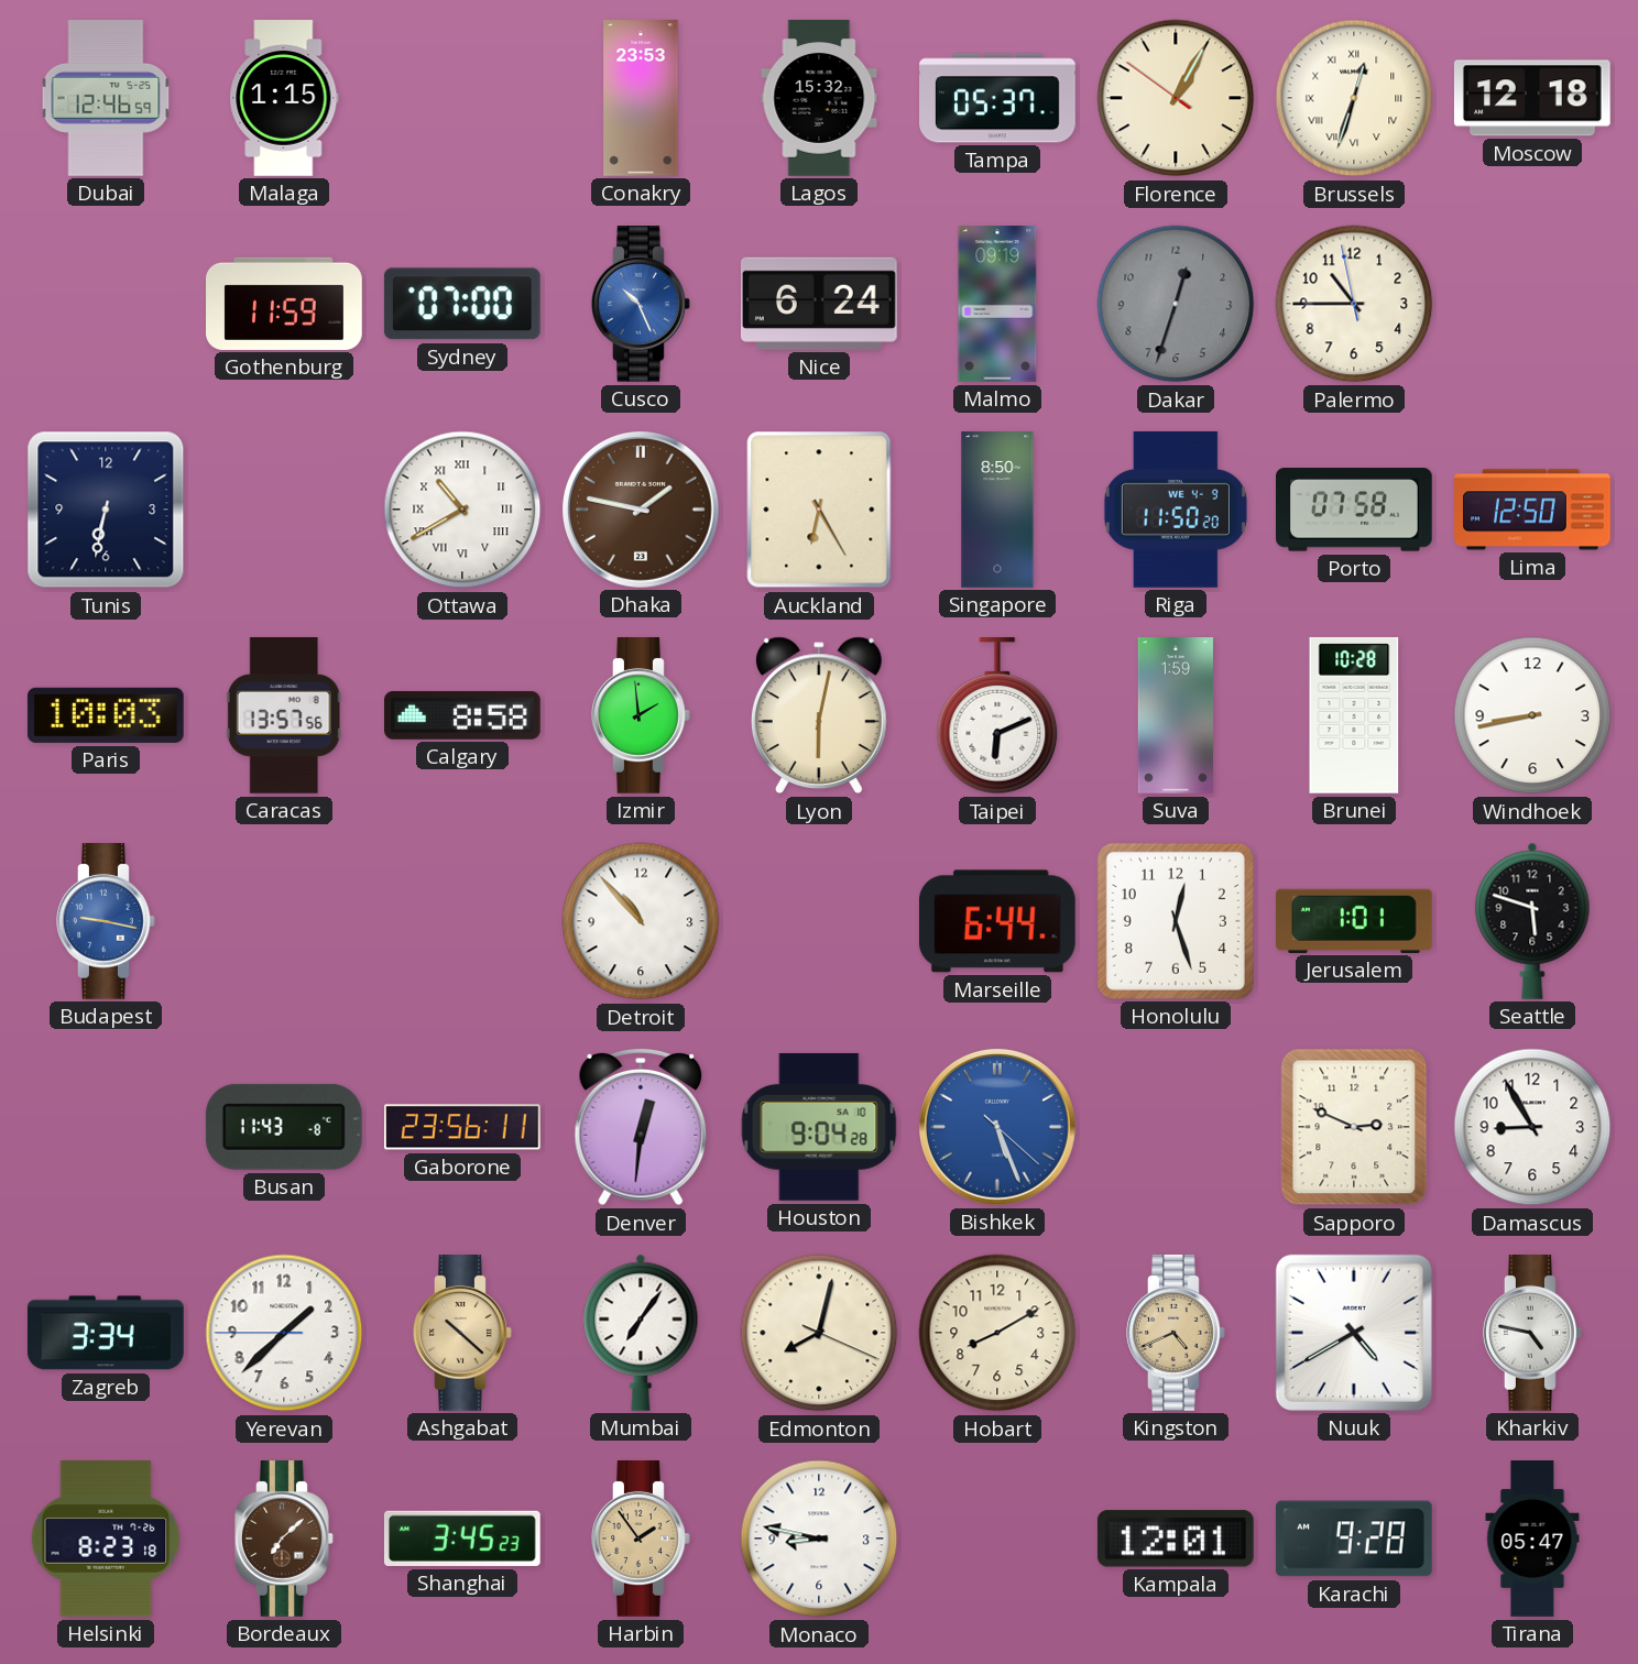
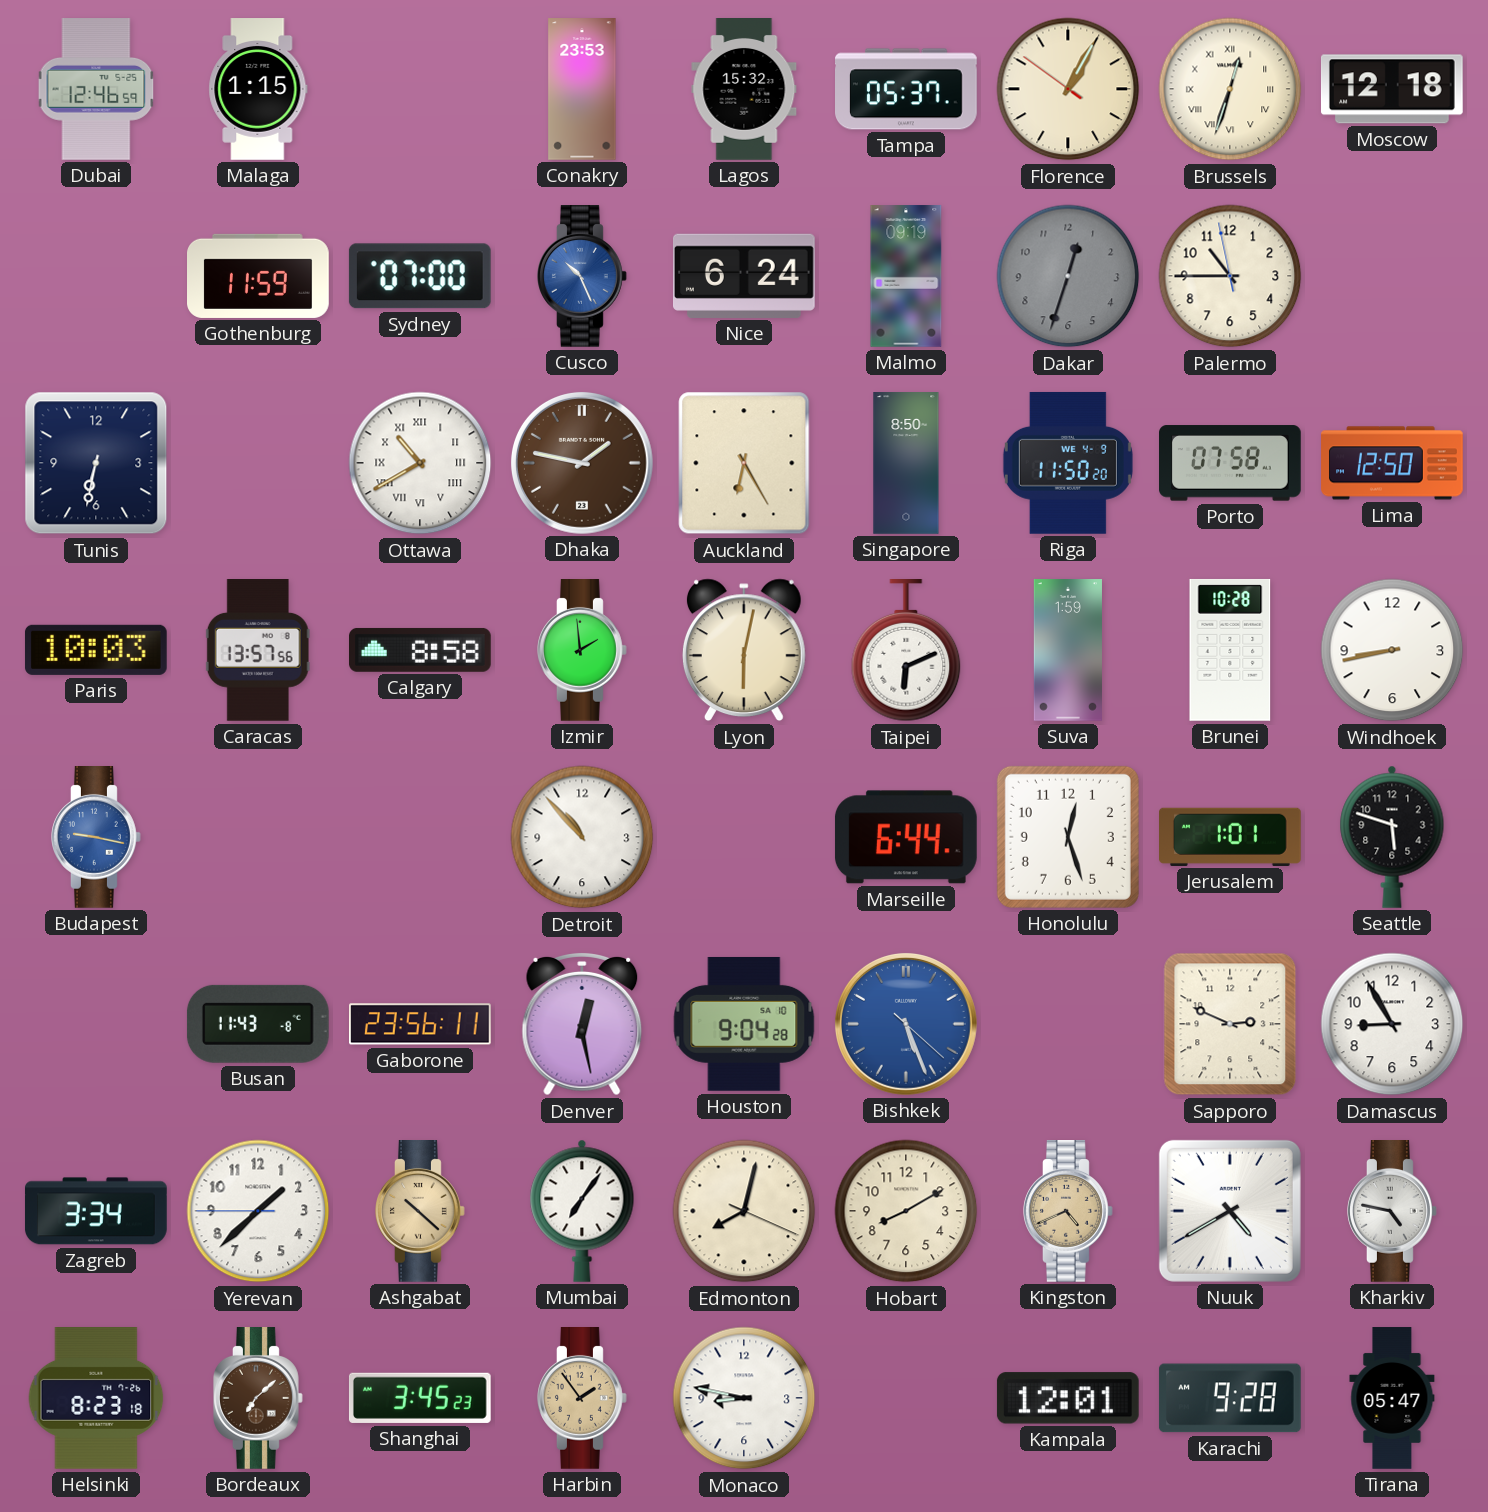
Denver: 12:31 -> 12:28
